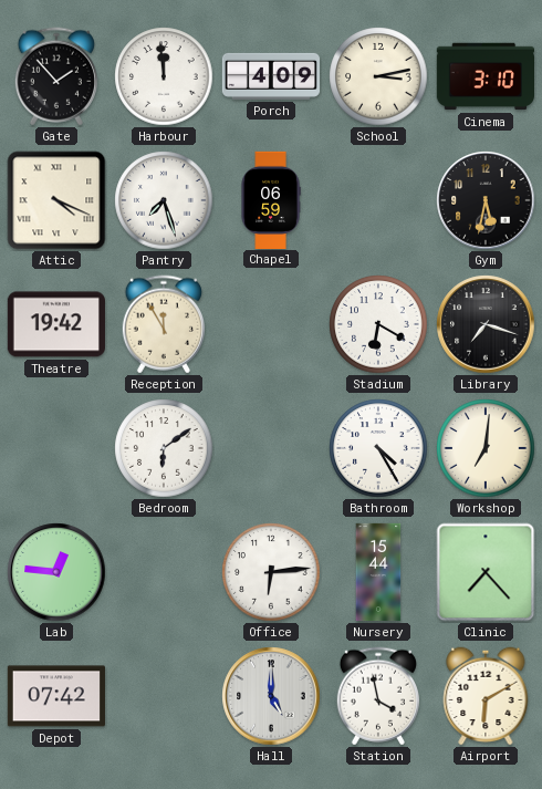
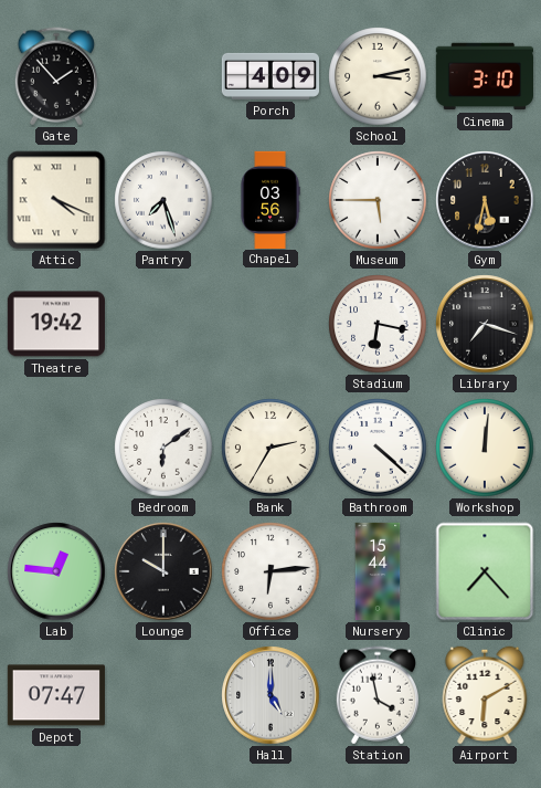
Harbour: 11:59 -> none
Chapel: 06:59 -> 03:56
Museum: none -> 5:45
Reception: 11:55 -> none
Stadium: 6:20 -> 6:17
Bank: none -> 2:35
Bathroom: 4:25 -> 4:22
Workshop: 7:01 -> 12:01
Lounge: none -> 10:00
Depot: 07:42 -> 07:47
